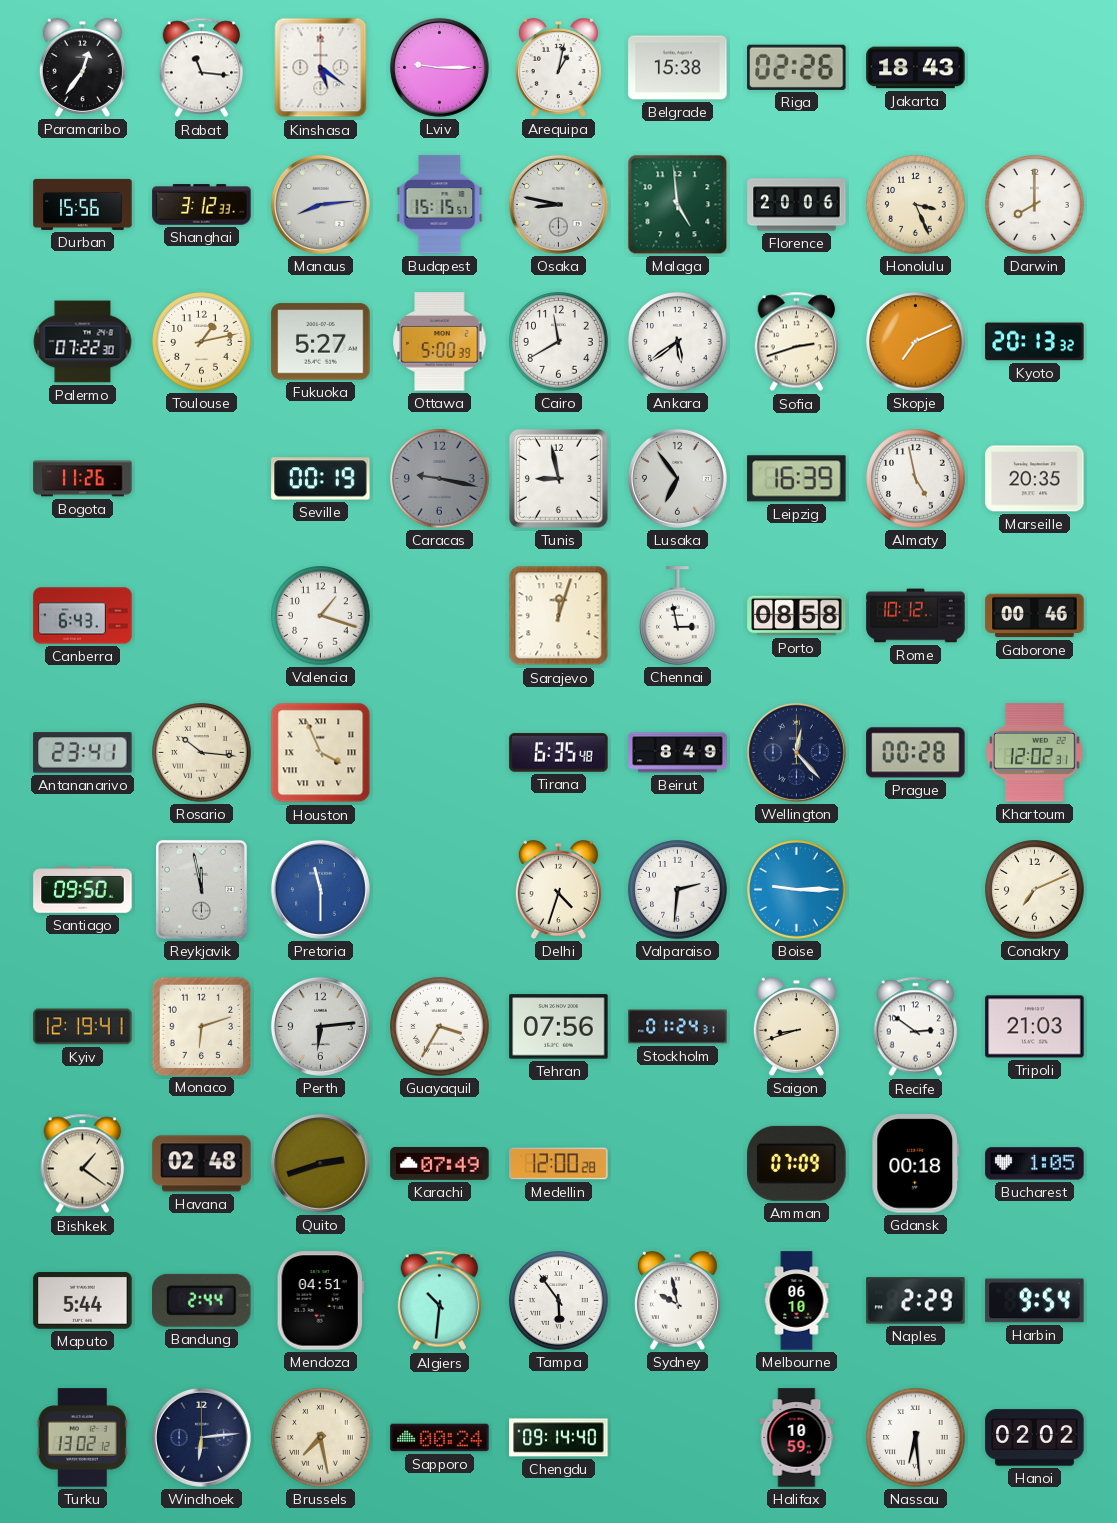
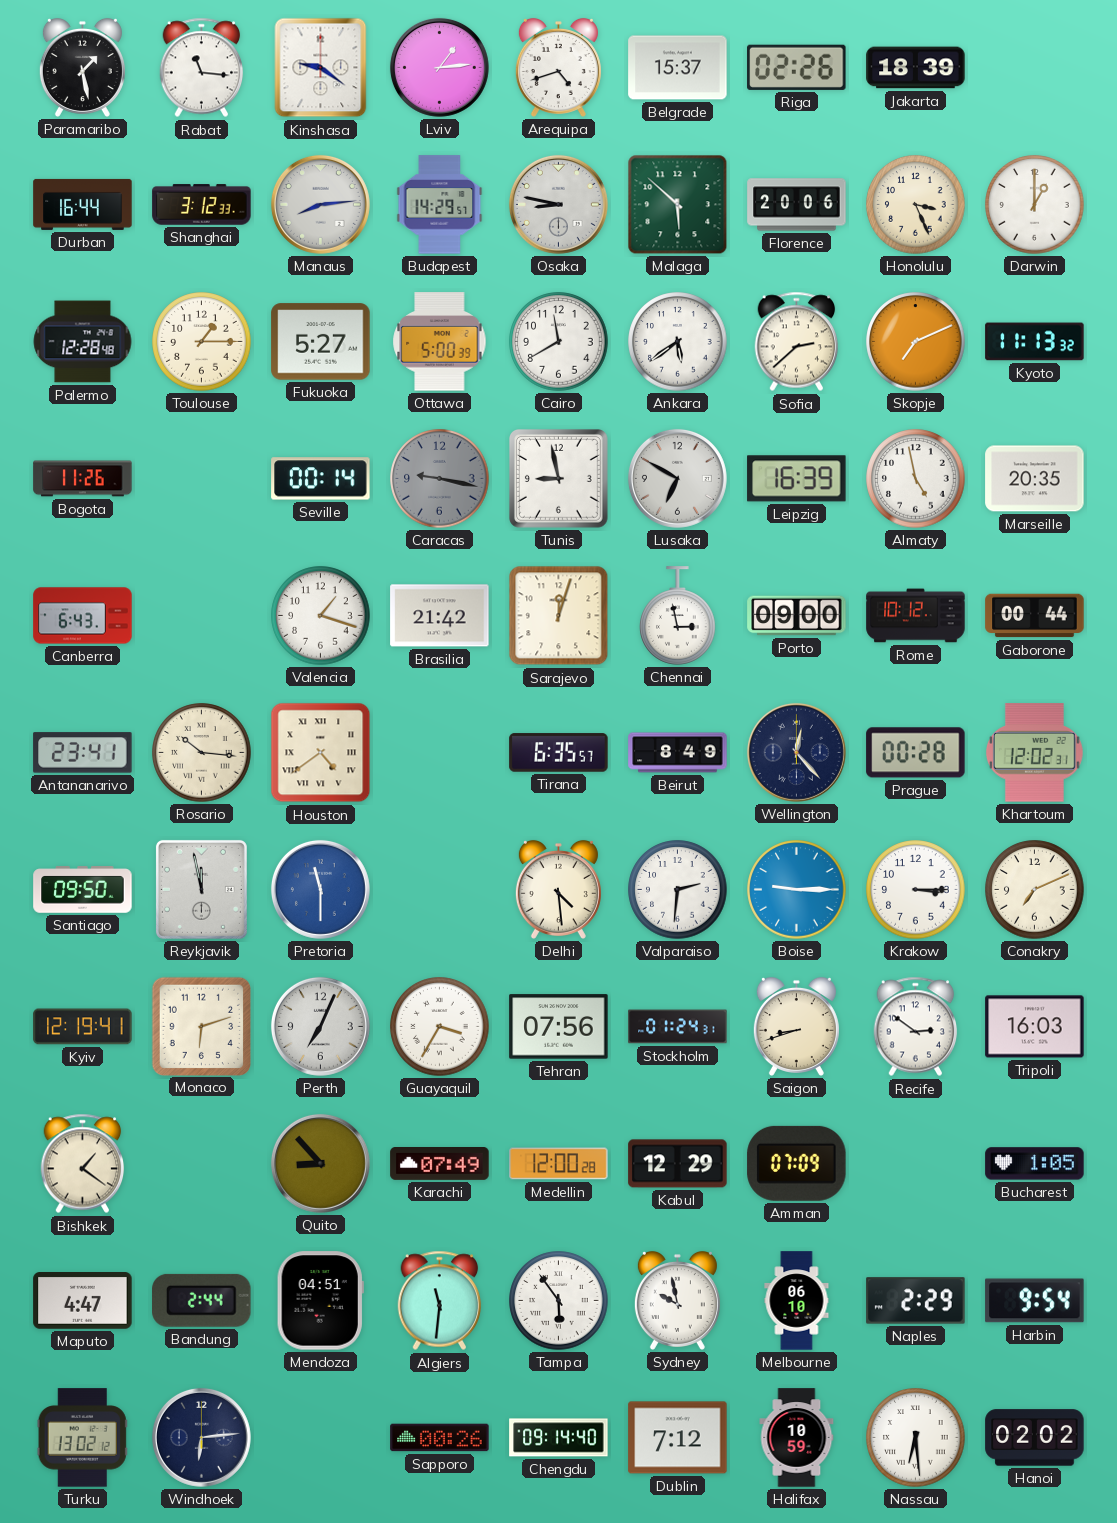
Paramaribo: 12:36 -> 1:28
Kinshasa: 5:21 -> 9:21
Lviv: 9:15 -> 1:14
Arequipa: 1:02 -> 4:42
Belgrade: 15:38 -> 15:37
Jakarta: 18:43 -> 18:39
Durban: 15:56 -> 16:44
Budapest: 15:15 -> 14:29
Malaga: 4:59 -> 5:52
Darwin: 8:00 -> 1:00
Palermo: 07:22 -> 12:28
Toulouse: 1:13 -> 1:15
Sofia: 2:42 -> 2:38
Kyoto: 20:13 -> 11:13
Seville: 00:19 -> 00:14
Lusaka: 6:54 -> 6:50
Brasilia: none -> 21:42
Porto: 08:58 -> 09:00
Gaborone: 00:46 -> 00:44
Houston: 3:56 -> 4:39
Tirana: 6:35:48 -> 6:35:57
Delhi: 4:33 -> 4:29
Krakow: none -> 3:15
Perth: 6:14 -> 7:04
Tripoli: 21:03 -> 16:03
Havana: 02:48 -> none
Quito: 2:42 -> 8:53
Kabul: none -> 12:29
Gdansk: 00:18 -> none
Maputo: 5:44 -> 4:47
Algiers: 10:31 -> 11:31
Brussels: 7:28 -> none
Sapporo: 00:24 -> 00:26
Dublin: none -> 7:12
